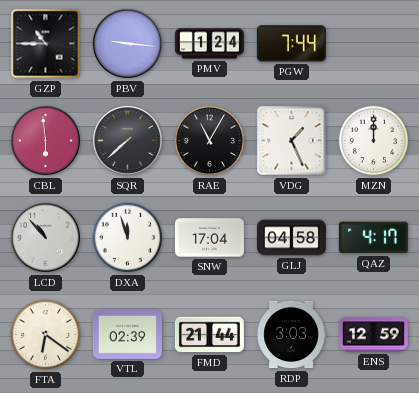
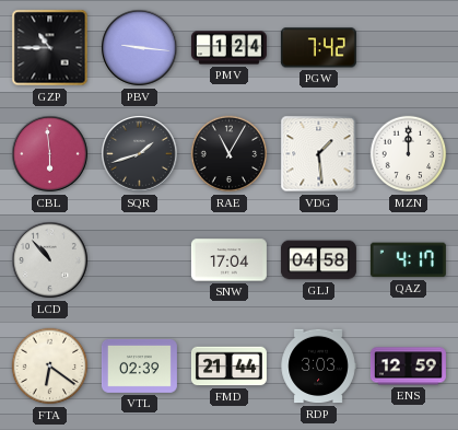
PGW: 7:44 -> 7:42
SQR: 7:38 -> 1:42
VDG: 1:26 -> 1:29
DXA: 11:57 -> none
